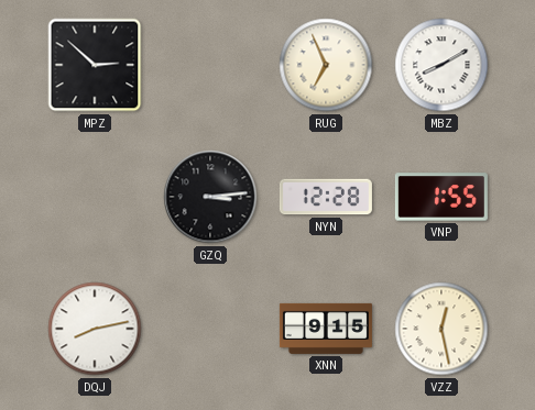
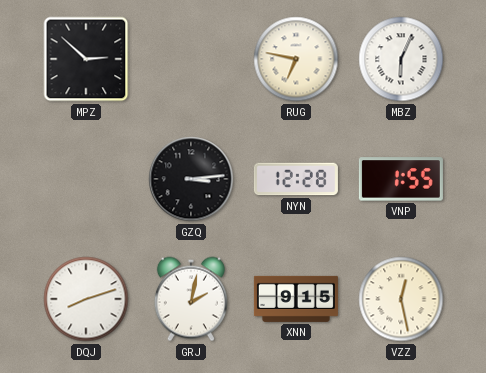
RUG: 6:56 -> 6:47
MBZ: 8:10 -> 6:04
DQJ: 8:13 -> 8:12
GRJ: none -> 2:02
